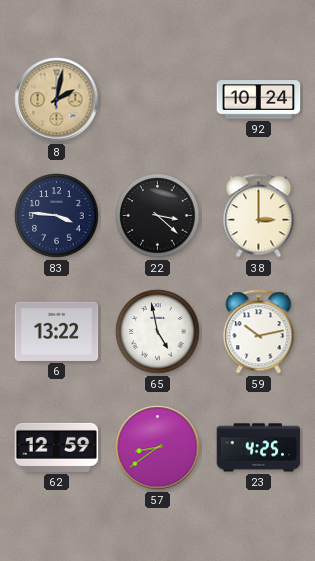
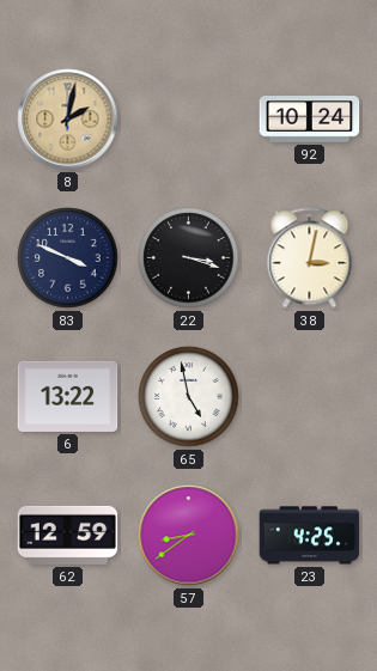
83: 3:46 -> 3:49
22: 3:22 -> 3:18
38: 3:00 -> 3:02
59: 10:13 -> none
